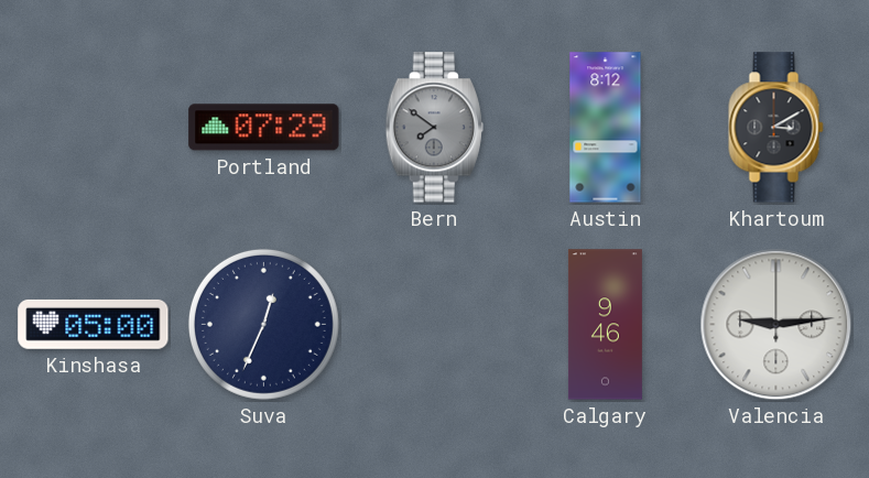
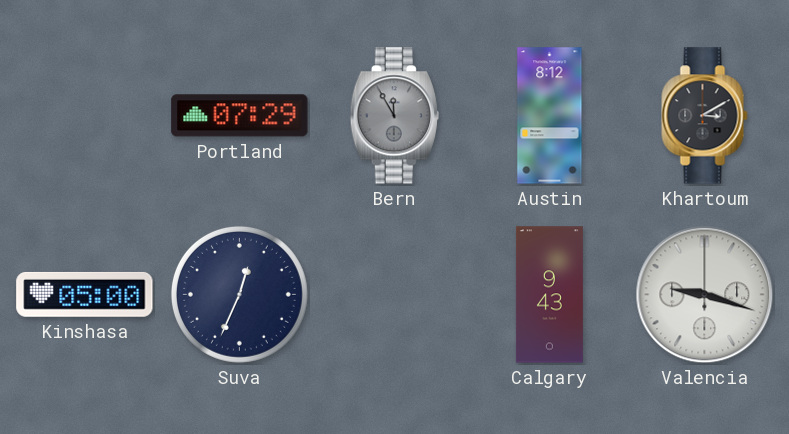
Bern: 7:51 -> 11:55
Calgary: 9:46 -> 9:43
Valencia: 9:14 -> 9:18
